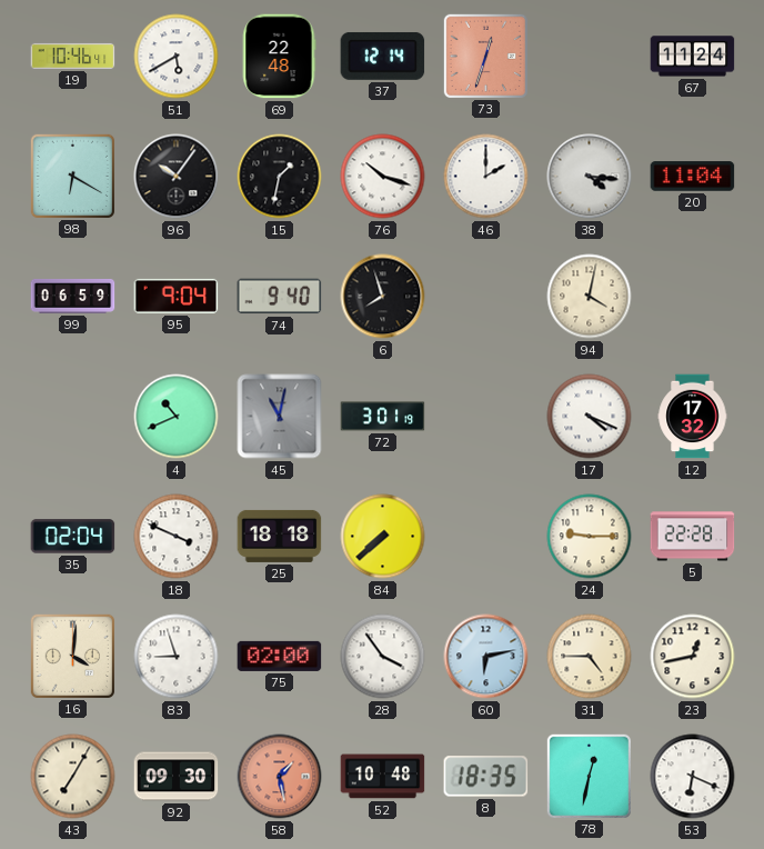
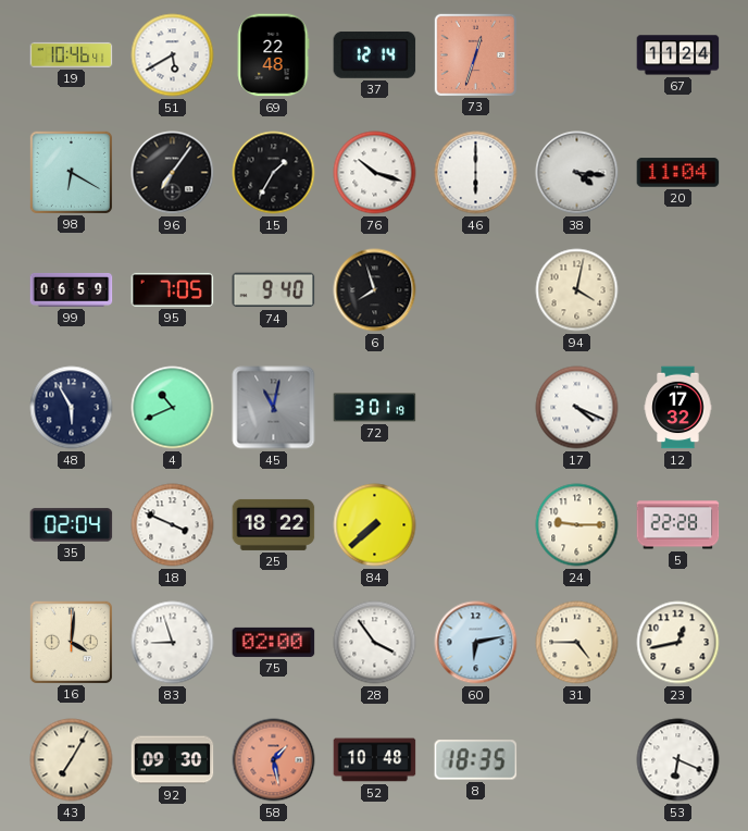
96: 10:06 -> 7:06
15: 1:32 -> 1:35
46: 2:00 -> 6:00
95: 9:04 -> 7:05
48: none -> 5:55
25: 18:18 -> 18:22
78: 12:32 -> none
